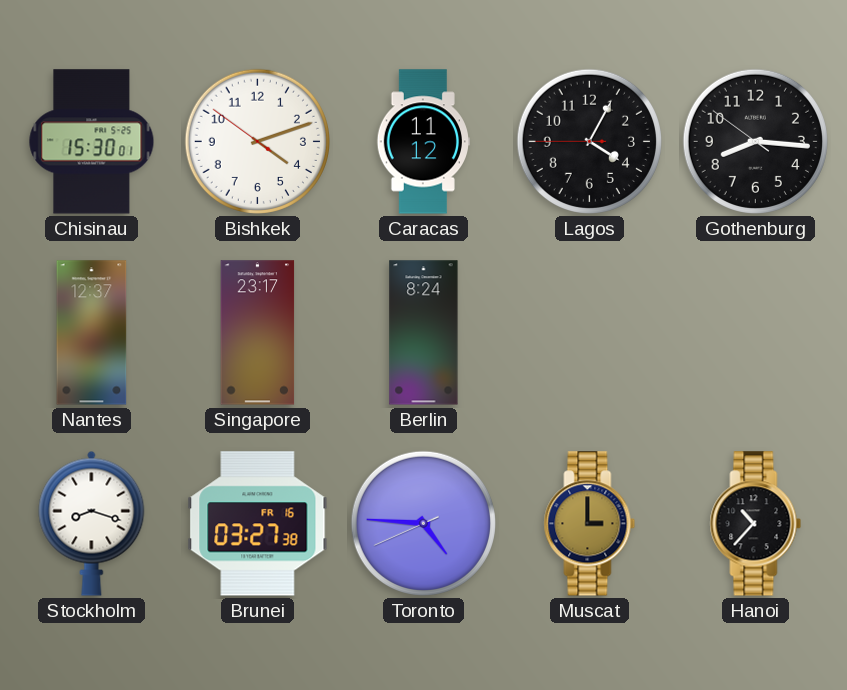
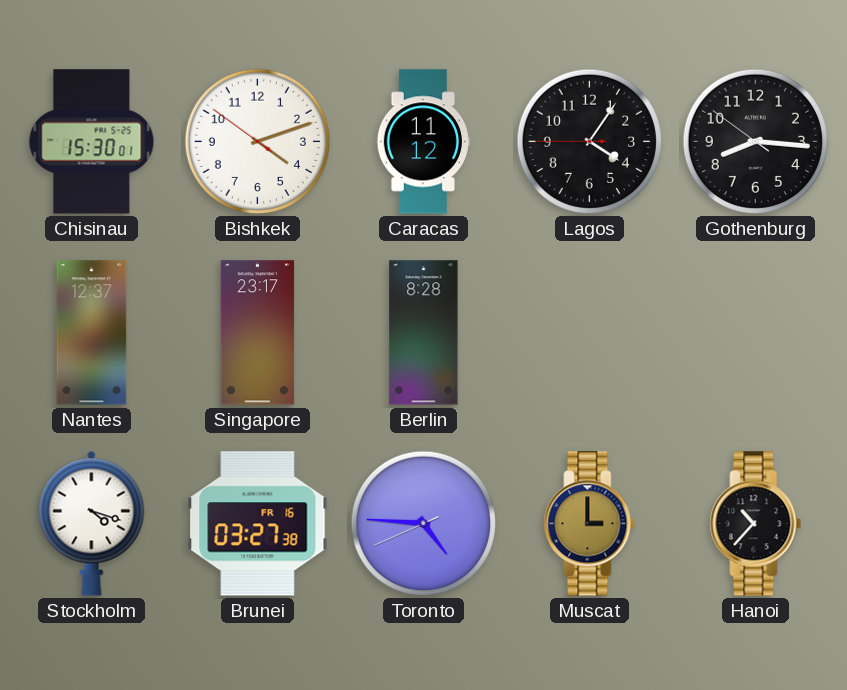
Lagos: 4:04 -> 4:05
Berlin: 8:24 -> 8:28
Stockholm: 8:18 -> 4:18
